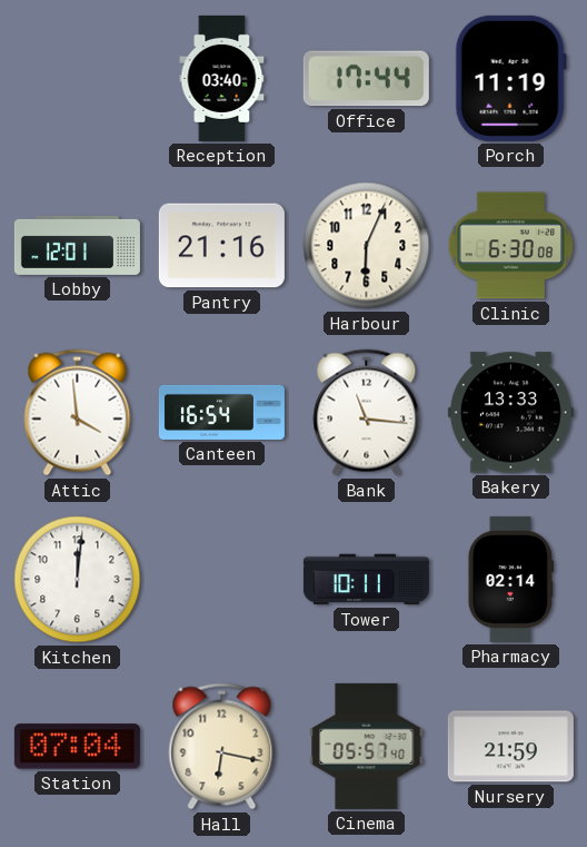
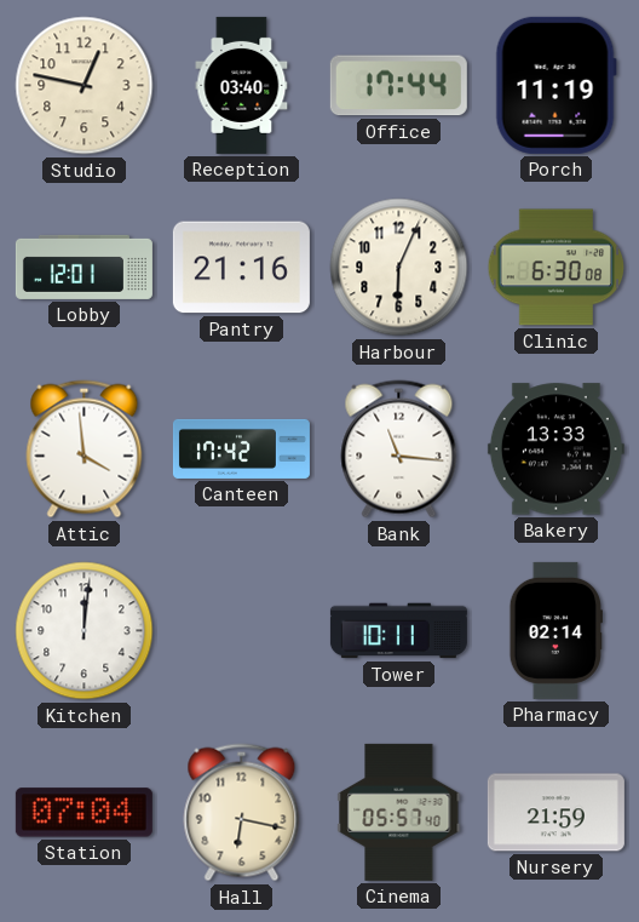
Studio: none -> 12:47
Canteen: 16:54 -> 17:42
